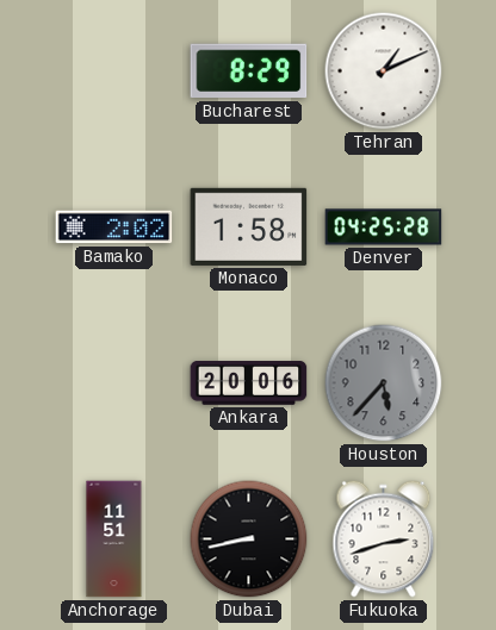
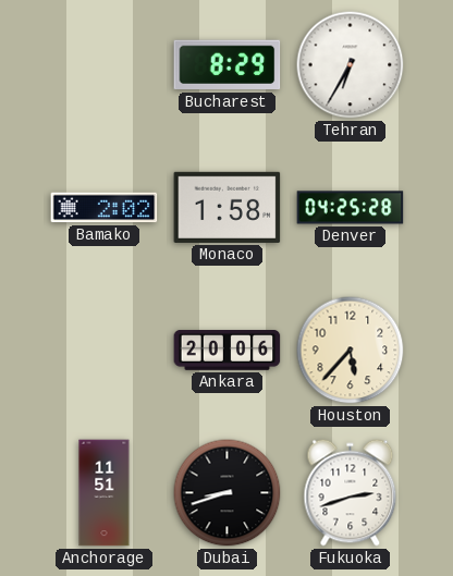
Tehran: 1:11 -> 6:35
Houston dial: grey -> cream
Dubai: 8:43 -> 8:42
